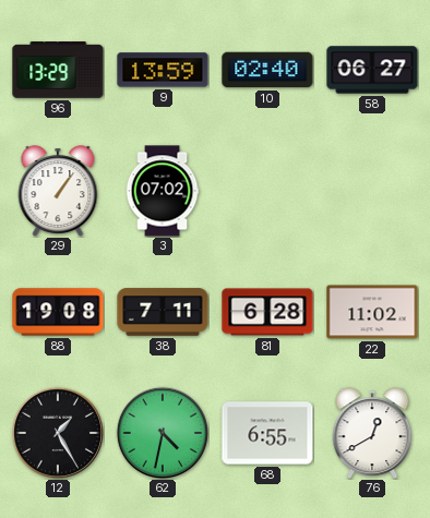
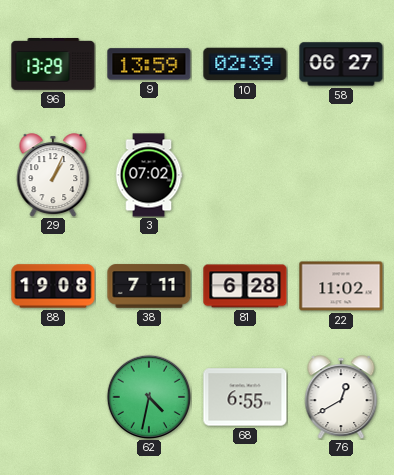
10: 02:40 -> 02:39
29: 1:06 -> 1:04
12: 1:25 -> none
